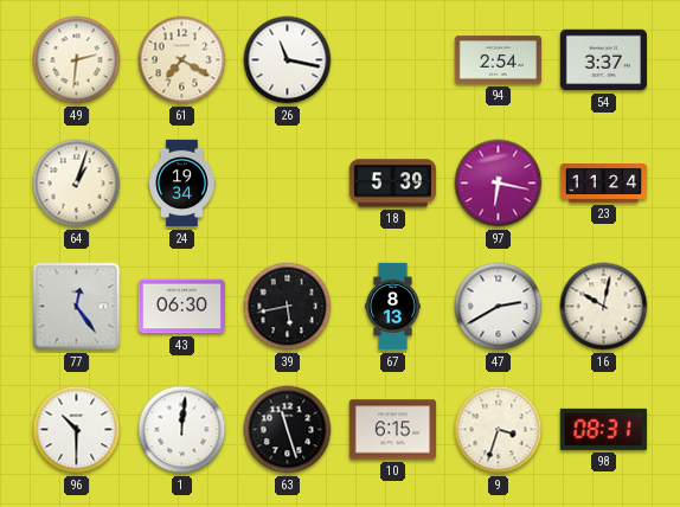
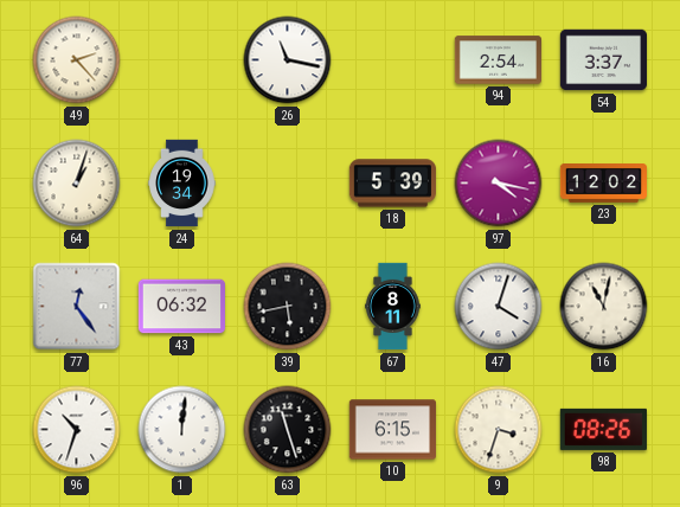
49: 2:31 -> 2:23
61: 7:20 -> none
97: 6:17 -> 4:17
23: 11:24 -> 12:02
43: 06:30 -> 06:32
67: 8:13 -> 8:11
47: 2:40 -> 4:03
16: 10:02 -> 11:02
96: 10:30 -> 10:33
98: 08:31 -> 08:26
